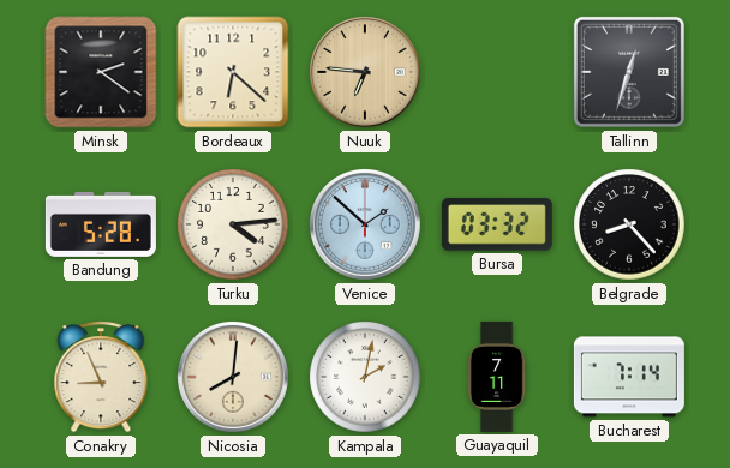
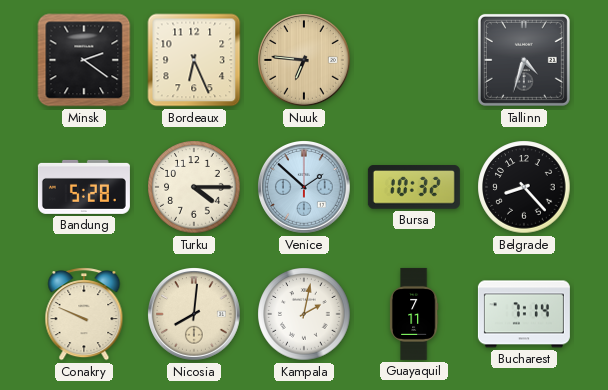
Bordeaux: 6:22 -> 6:26
Tallinn: 12:33 -> 4:33
Turku: 4:14 -> 4:15
Bursa: 03:32 -> 10:32
Conakry: 8:56 -> 9:49
